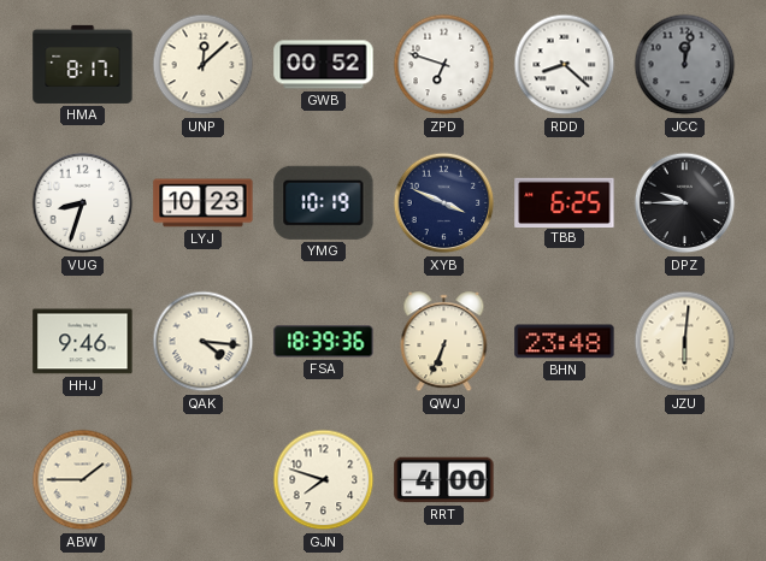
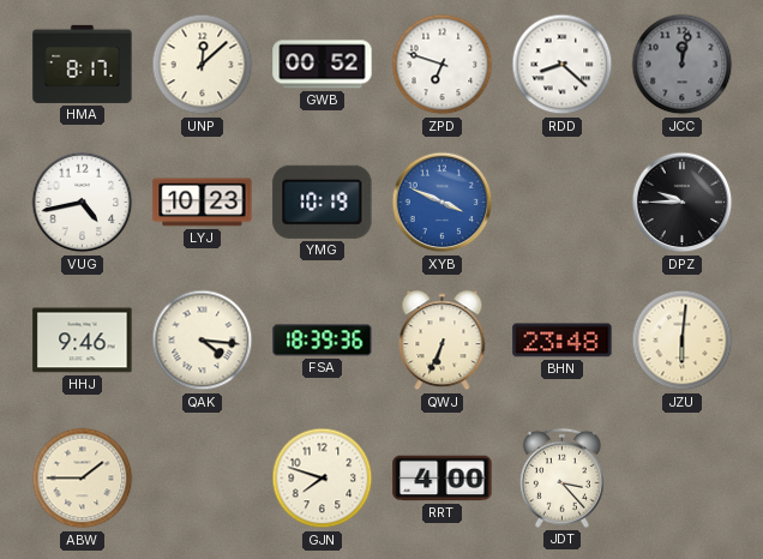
VUG: 8:33 -> 4:43
XYB dial: navy -> blue
TBB: 6:25 -> none
JDT: none -> 3:23
